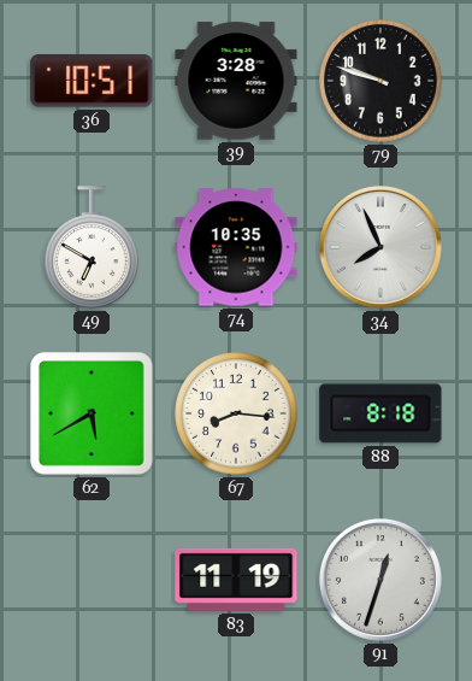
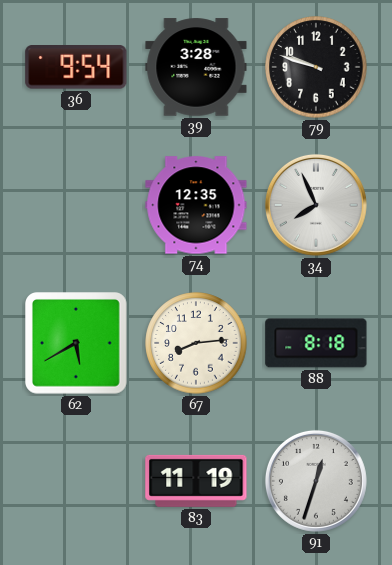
36: 10:51 -> 9:54
49: 6:50 -> none
74: 10:35 -> 12:35
67: 8:16 -> 8:14
